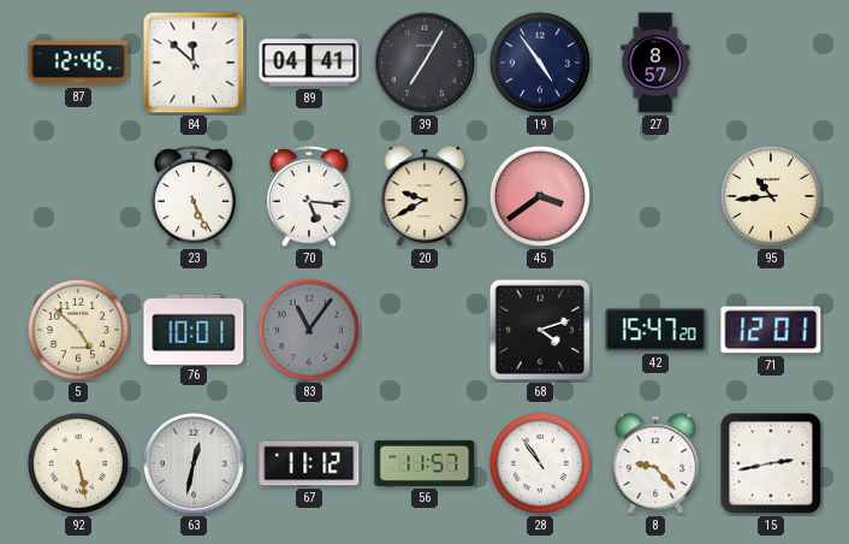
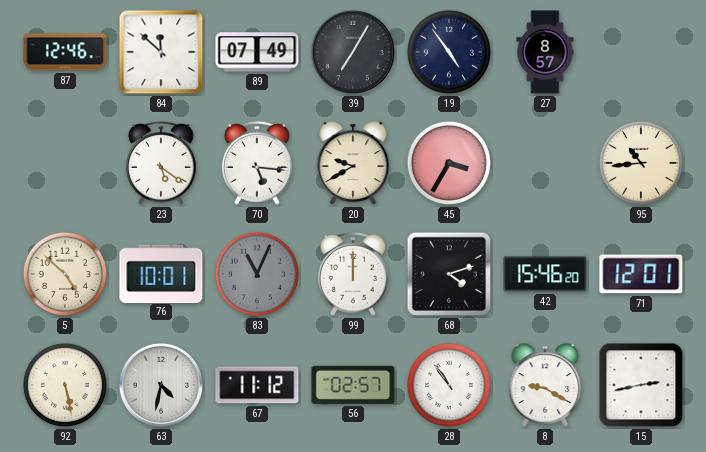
89: 04:41 -> 07:49
23: 5:26 -> 5:21
45: 3:39 -> 3:35
83: 11:06 -> 11:04
99: none -> 12:00
42: 15:47 -> 15:46
63: 12:32 -> 4:32
56: 11:57 -> 02:57
8: 9:23 -> 9:20
